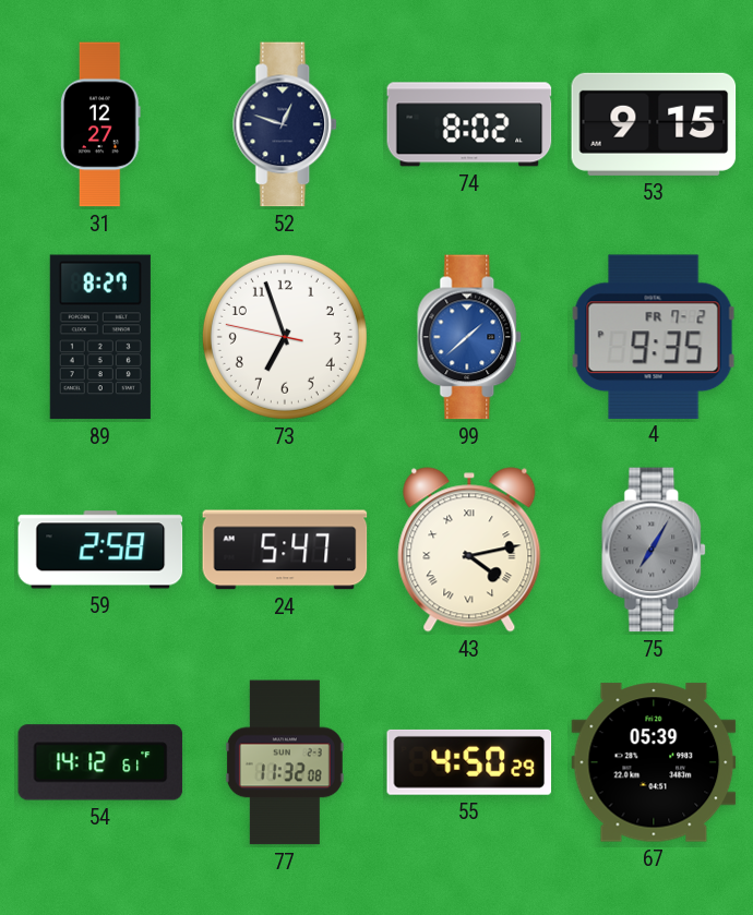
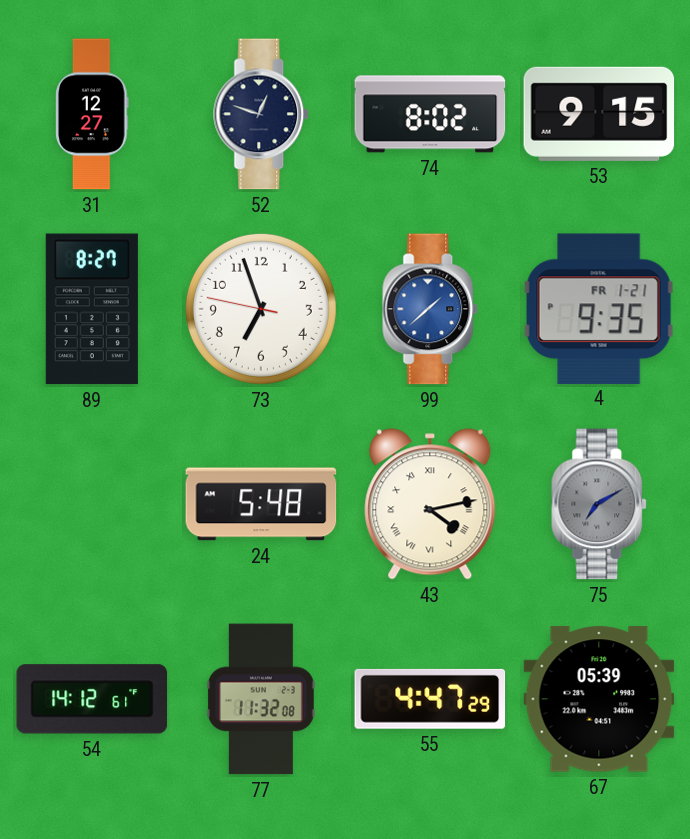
4 date: FR 7-2 -> FR 1-21
59: 2:58 -> none
24: 5:47 -> 5:48
75: 7:05 -> 7:10
55: 4:50 -> 4:47
